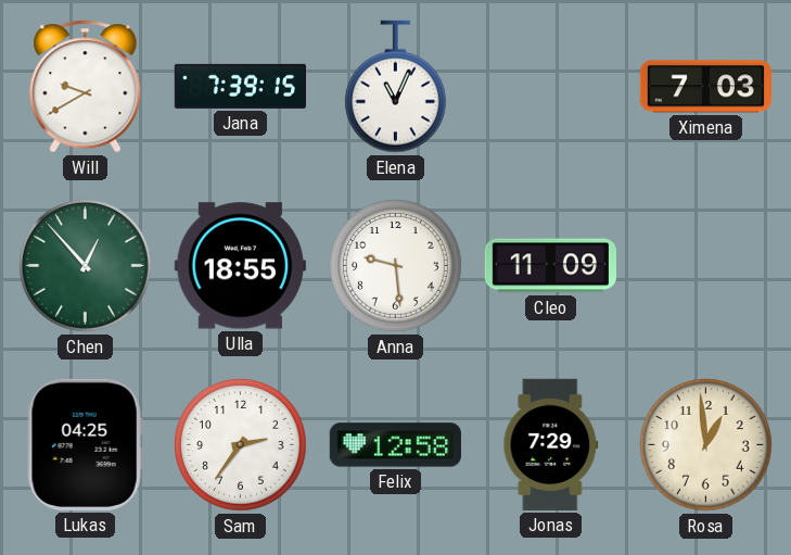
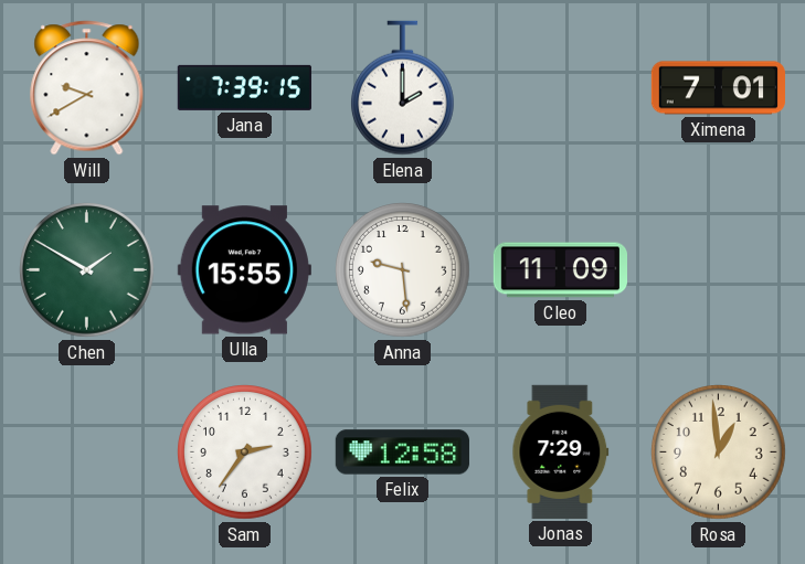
Elena: 11:04 -> 2:00
Ximena: 7:03 -> 7:01
Chen: 12:53 -> 1:50
Ulla: 18:55 -> 15:55
Lukas: 04:25 -> none
